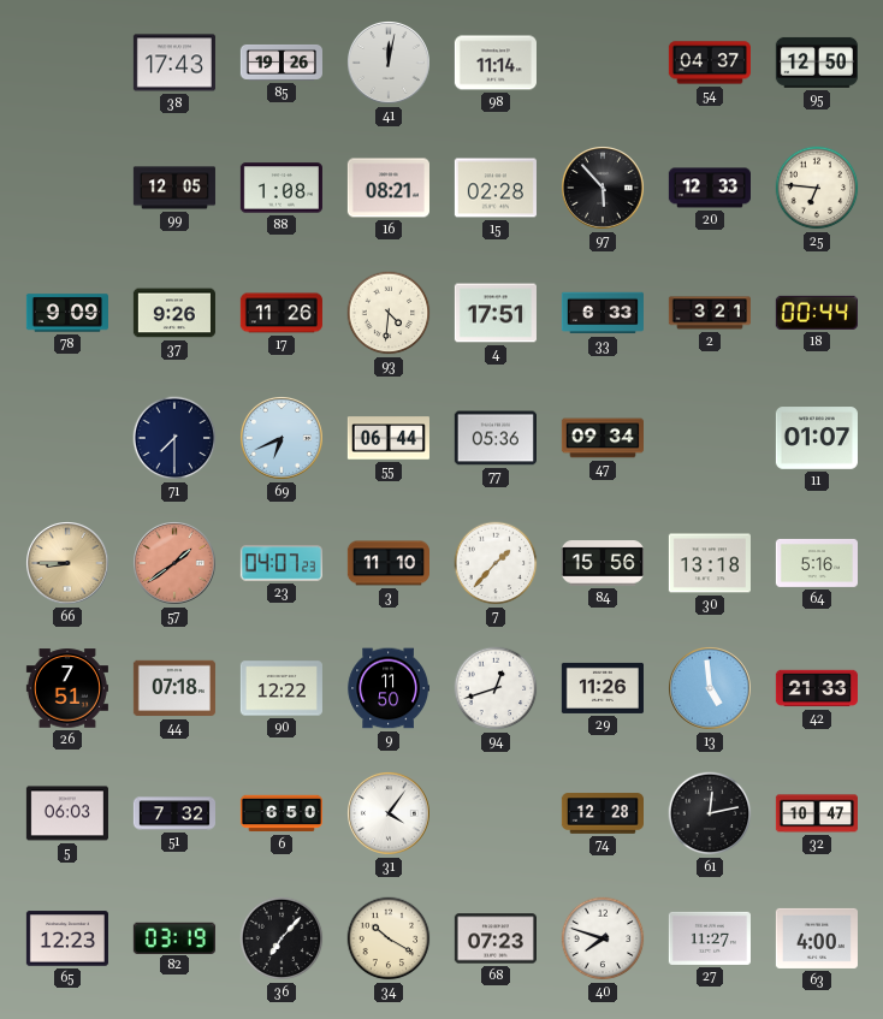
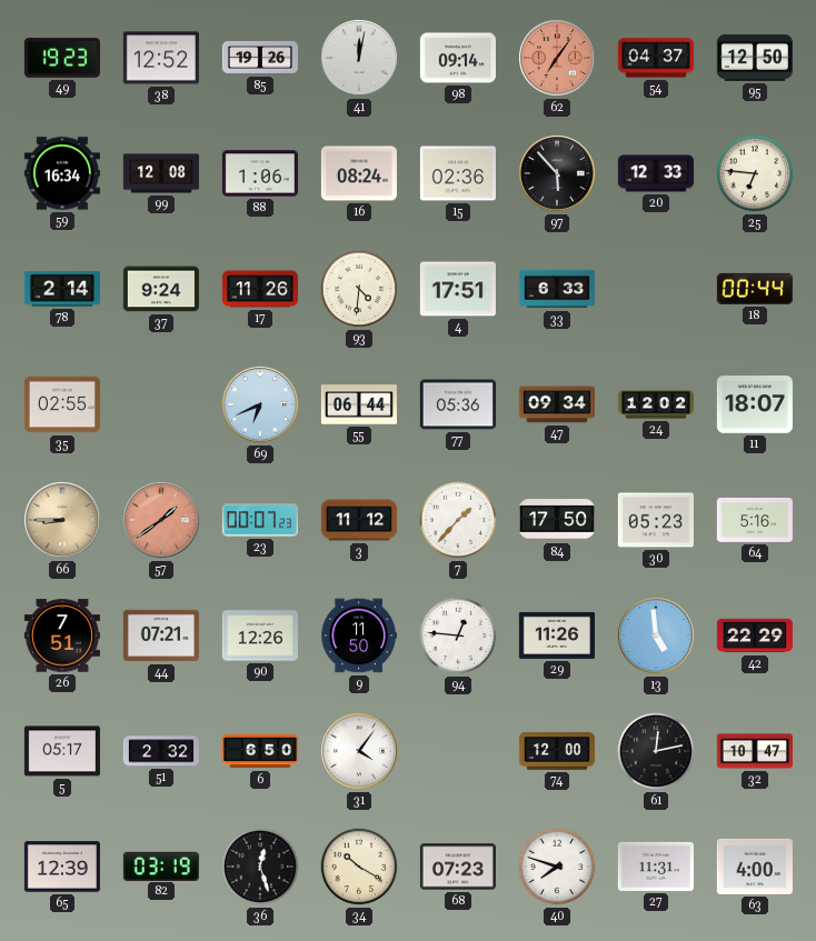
49: none -> 19:23
38: 17:43 -> 12:52
98: 11:14 -> 09:14
62: none -> 7:06
59: none -> 16:34
99: 12:05 -> 12:08
88: 1:08 -> 1:06
16: 08:21 -> 08:24
15: 02:28 -> 02:36
78: 9:09 -> 2:14
37: 9:26 -> 9:24
2: 3:21 -> none
35: none -> 02:55
71: 7:30 -> none
24: none -> 12:02
11: 01:07 -> 18:07
23: 04:07 -> 00:07
3: 11:10 -> 11:12
84: 15:56 -> 17:50
30: 13:18 -> 05:23
44: 07:18 -> 07:21
90: 12:22 -> 12:26
94: 12:42 -> 12:46
42: 21:33 -> 22:29
5: 06:03 -> 05:17
51: 7:32 -> 2:32
74: 12:28 -> 12:00
65: 12:23 -> 12:39
36: 7:07 -> 12:27
27: 11:27 -> 11:31
